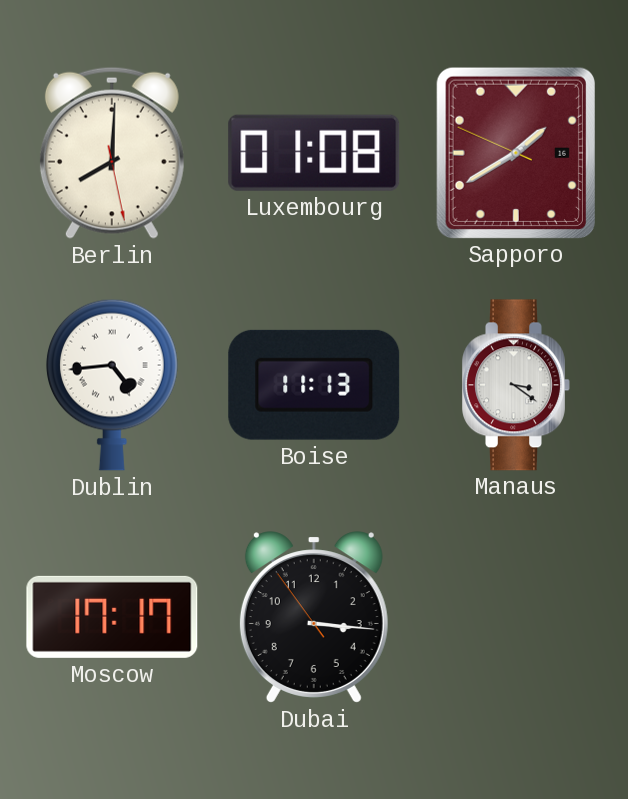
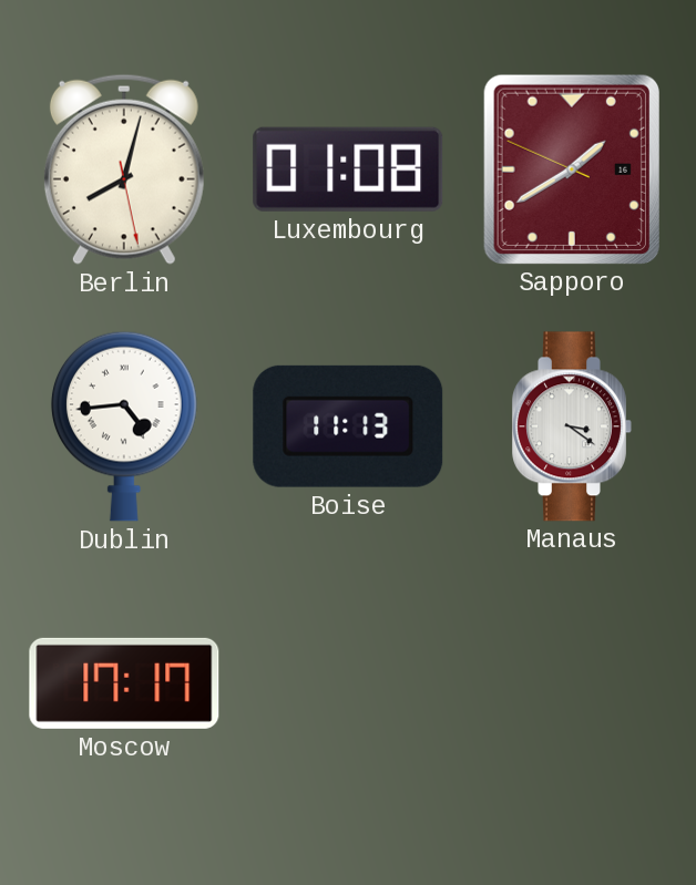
Berlin: 8:00 -> 8:02
Dubai: 3:15 -> none
